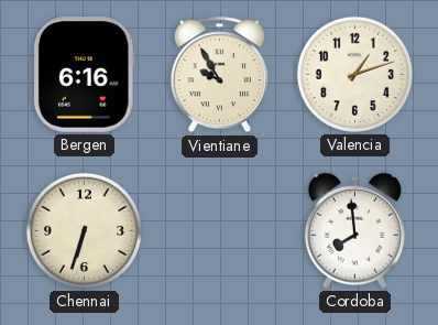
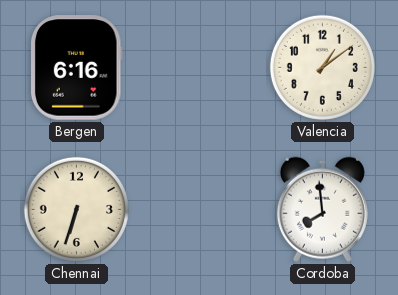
Vientiane: 9:55 -> none
Valencia: 1:12 -> 1:09
